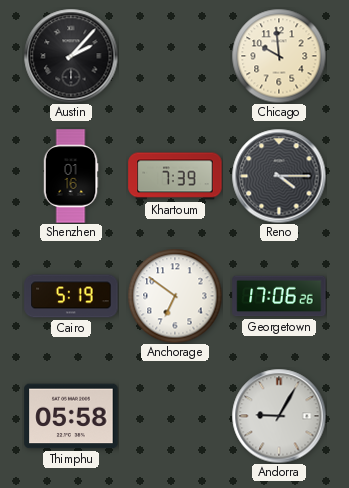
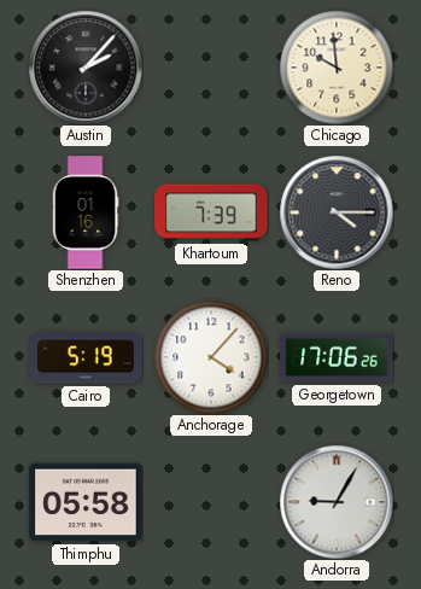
Anchorage: 6:51 -> 4:07
